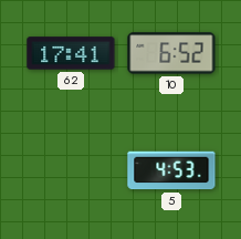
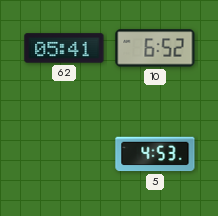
62: 17:41 -> 05:41
